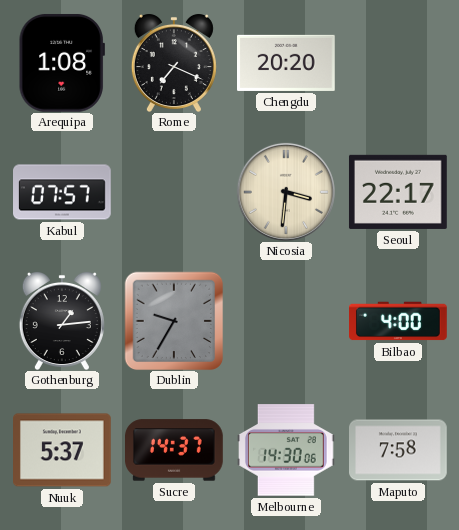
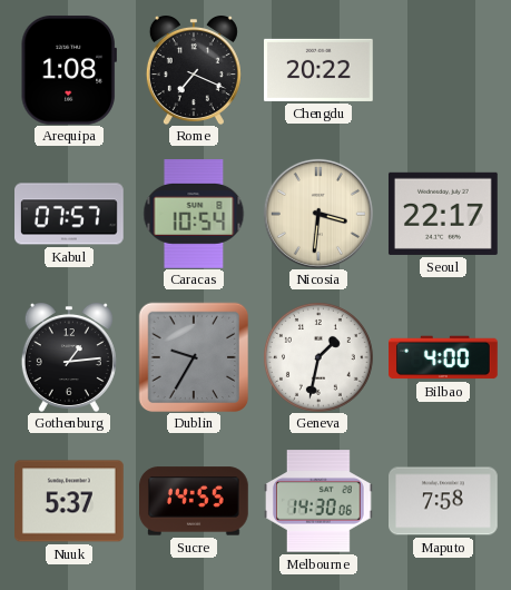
Chengdu: 20:20 -> 20:22
Caracas: none -> 10:54
Geneva: none -> 1:32
Sucre: 14:37 -> 14:55
